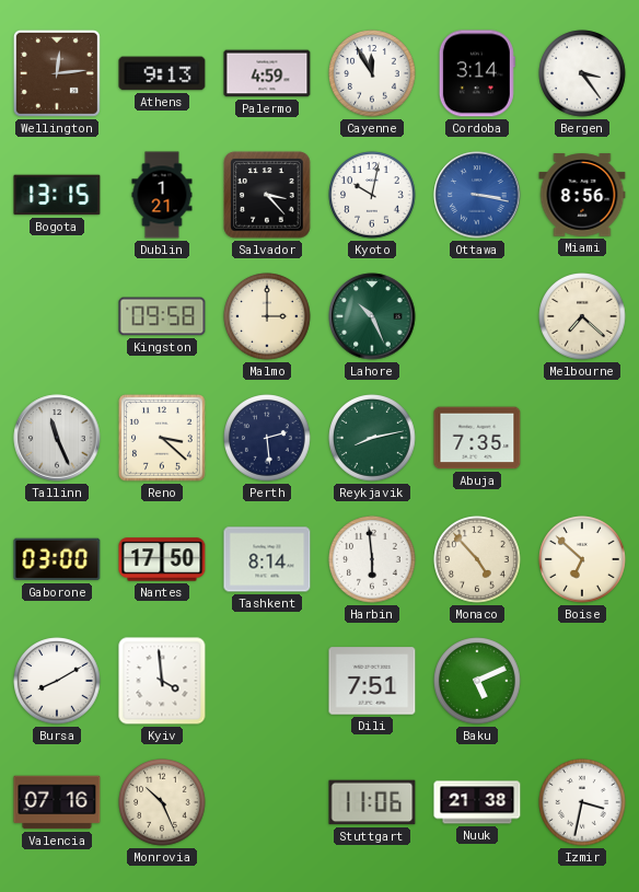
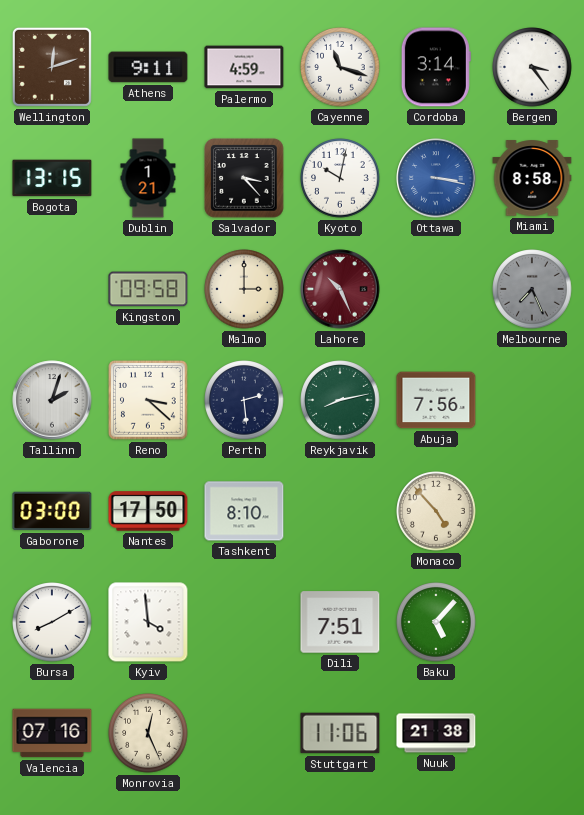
Wellington: 12:14 -> 12:12
Athens: 9:13 -> 9:11
Cayenne: 11:55 -> 11:18
Miami: 8:56 -> 8:58
Lahore dial: green -> burgundy
Melbourne: 7:22 -> 7:26
Melbourne dial: cream -> grey
Tallinn: 11:26 -> 2:03
Abuja: 7:35 -> 7:56
Tashkent: 8:14 -> 8:10
Harbin: 5:59 -> none
Boise: 6:52 -> none
Baku: 5:11 -> 5:07
Monrovia: 10:26 -> 12:26
Izmir: 3:32 -> none
